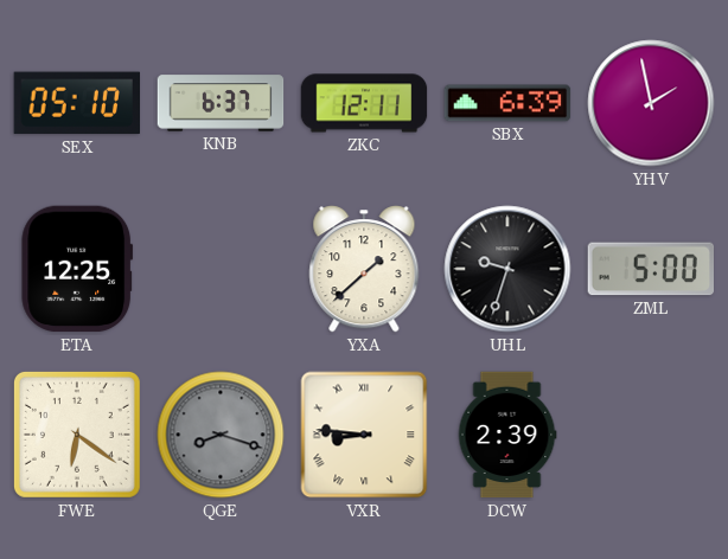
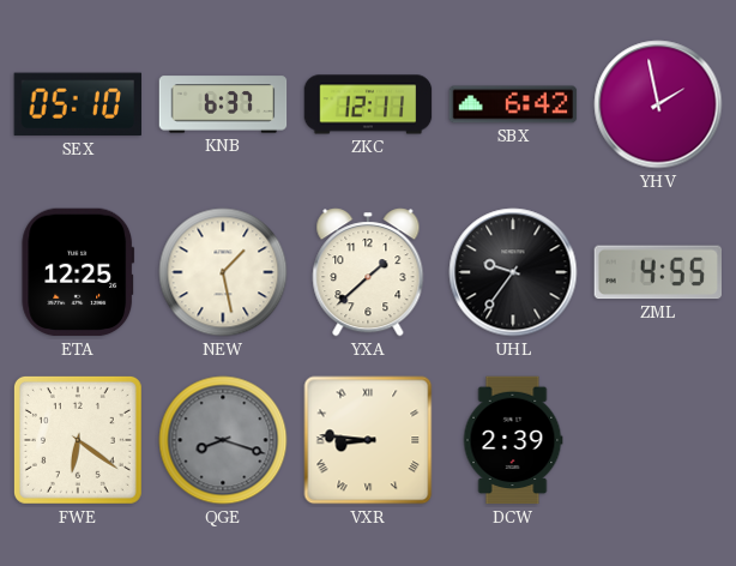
SBX: 6:39 -> 6:42
NEW: none -> 1:28
UHL: 9:33 -> 9:36
ZML: 5:00 -> 4:55
